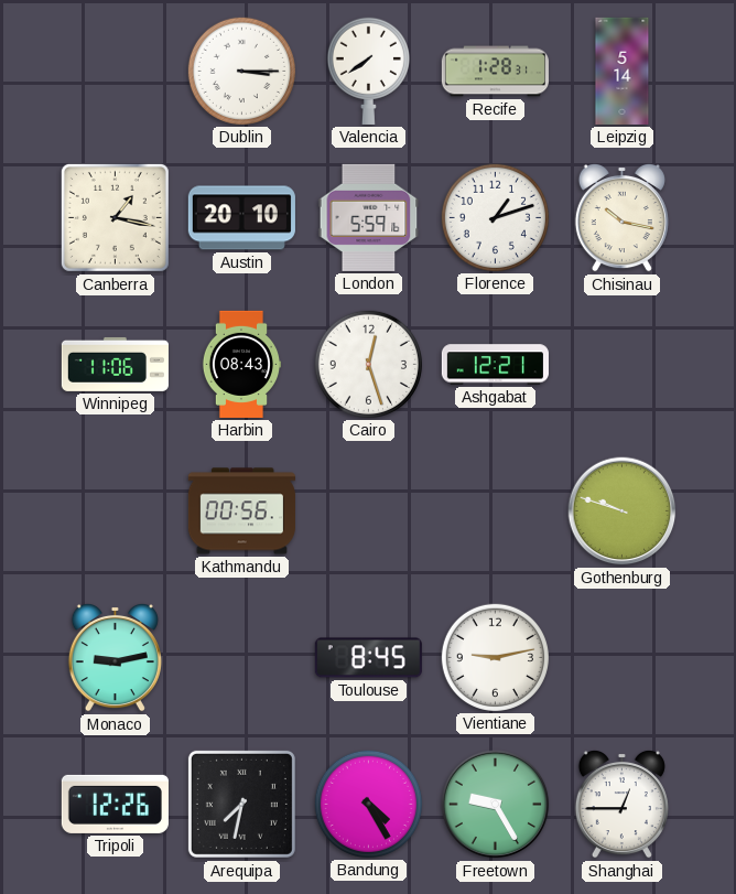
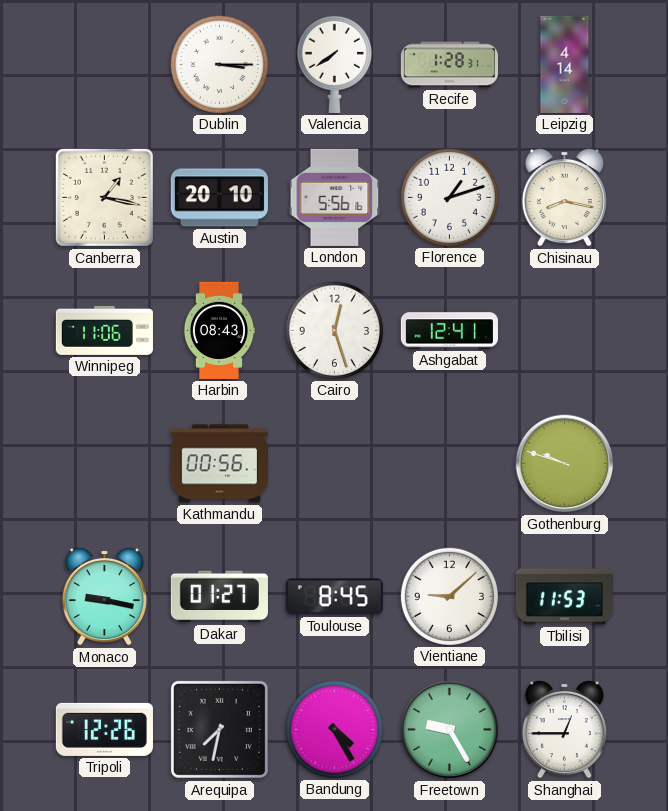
Leipzig: 5:14 -> 4:14
London: 5:59 -> 5:56
Chisinau: 10:17 -> 8:17
Ashgabat: 12:21 -> 12:41
Monaco: 9:13 -> 9:17
Dakar: none -> 01:27
Vientiane: 9:13 -> 9:08
Tbilisi: none -> 11:53
